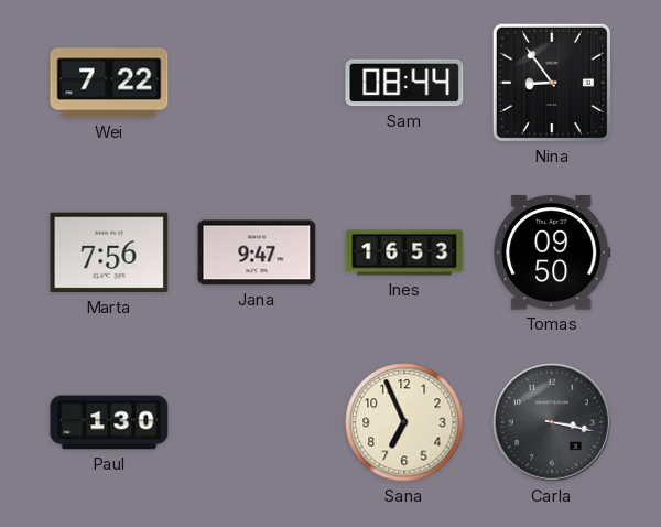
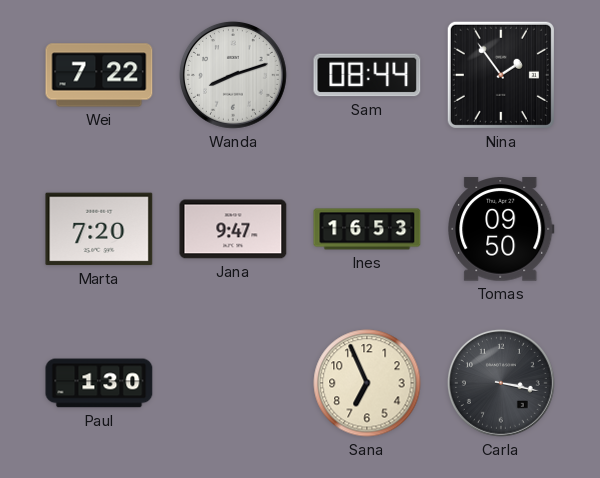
Wanda: none -> 8:12
Nina: 8:54 -> 1:54
Marta: 7:56 -> 7:20
